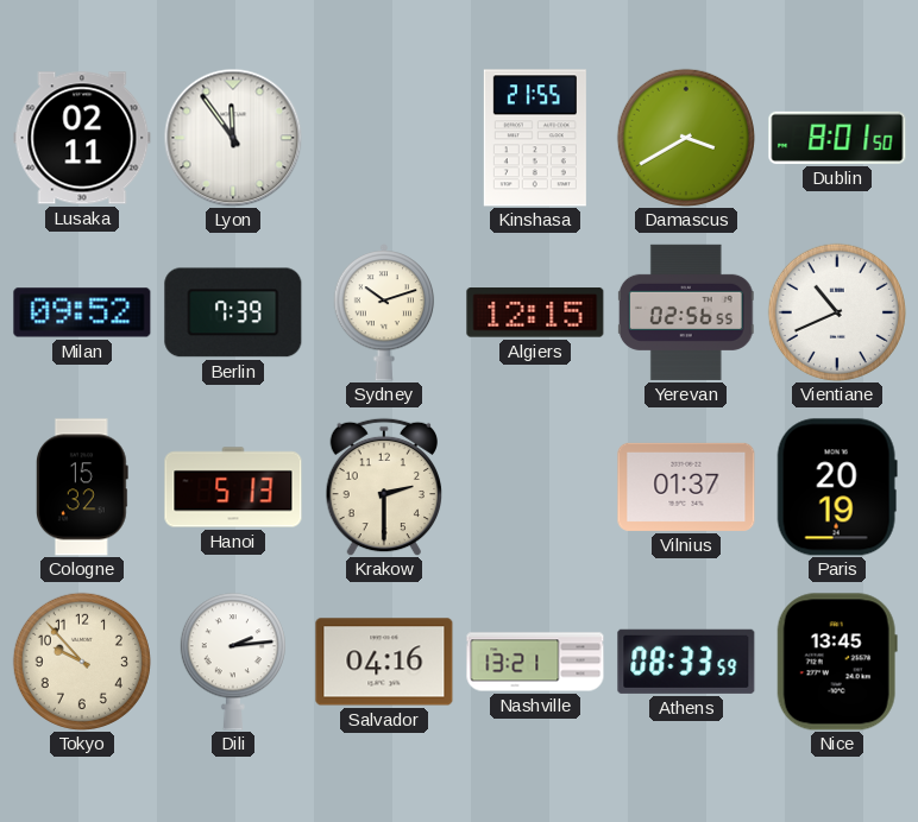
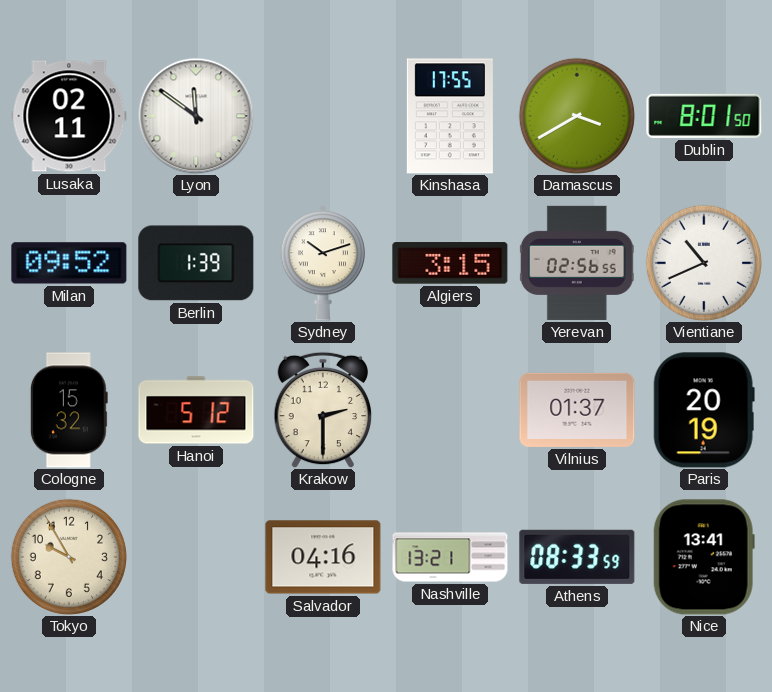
Lyon: 11:54 -> 11:51
Kinshasa: 21:55 -> 17:55
Berlin: 7:39 -> 1:39
Algiers: 12:15 -> 3:15
Hanoi: 5:13 -> 5:12
Tokyo: 9:53 -> 9:55
Dili: 2:14 -> none
Nice: 13:45 -> 13:41
